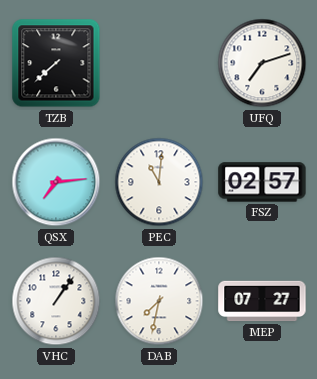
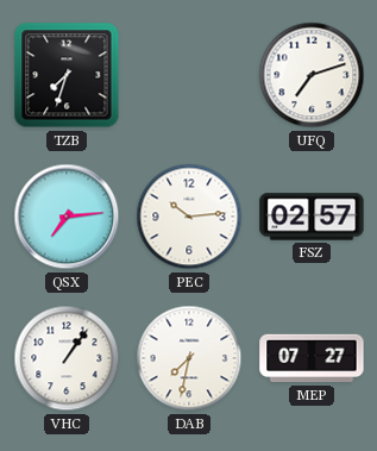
TZB: 7:38 -> 7:33
PEC: 11:01 -> 10:14
